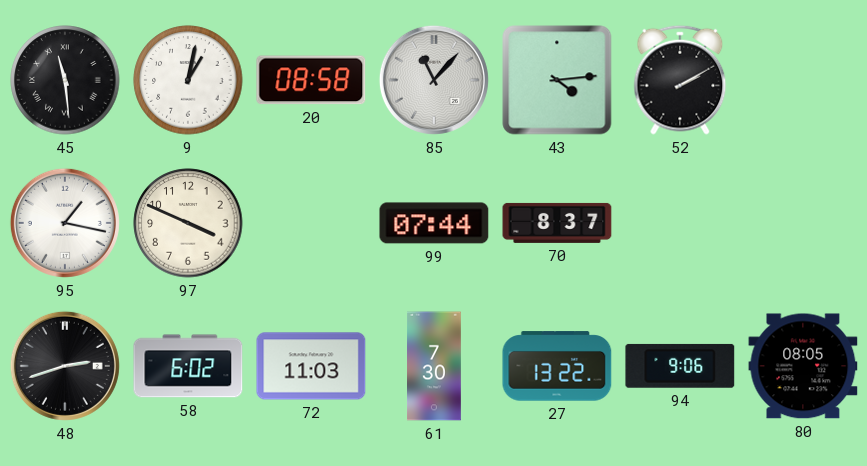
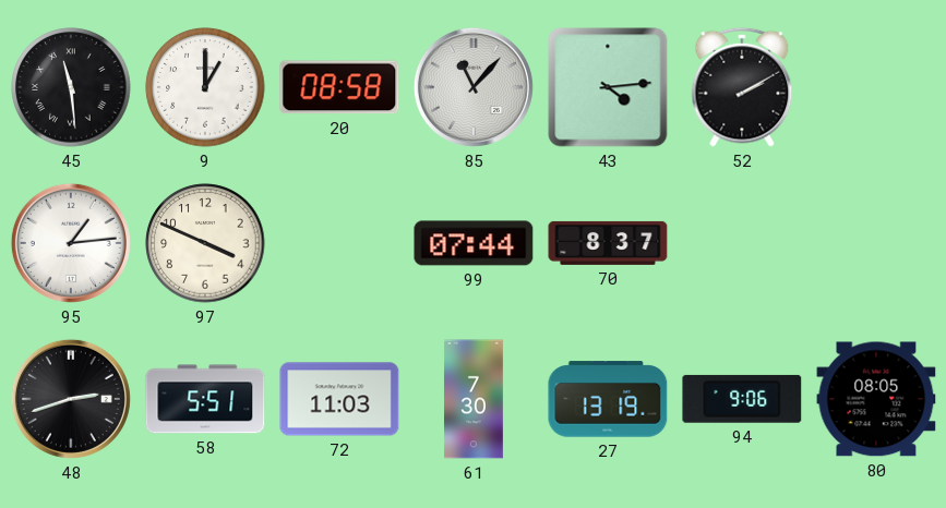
9: 1:02 -> 1:00
95: 1:17 -> 1:14
58: 6:02 -> 5:51
27: 13:22 -> 13:19
